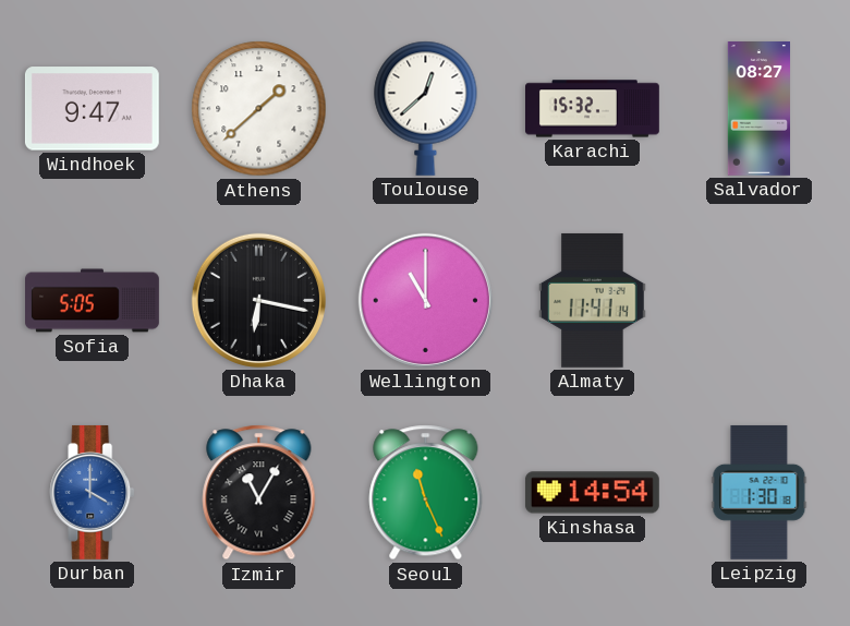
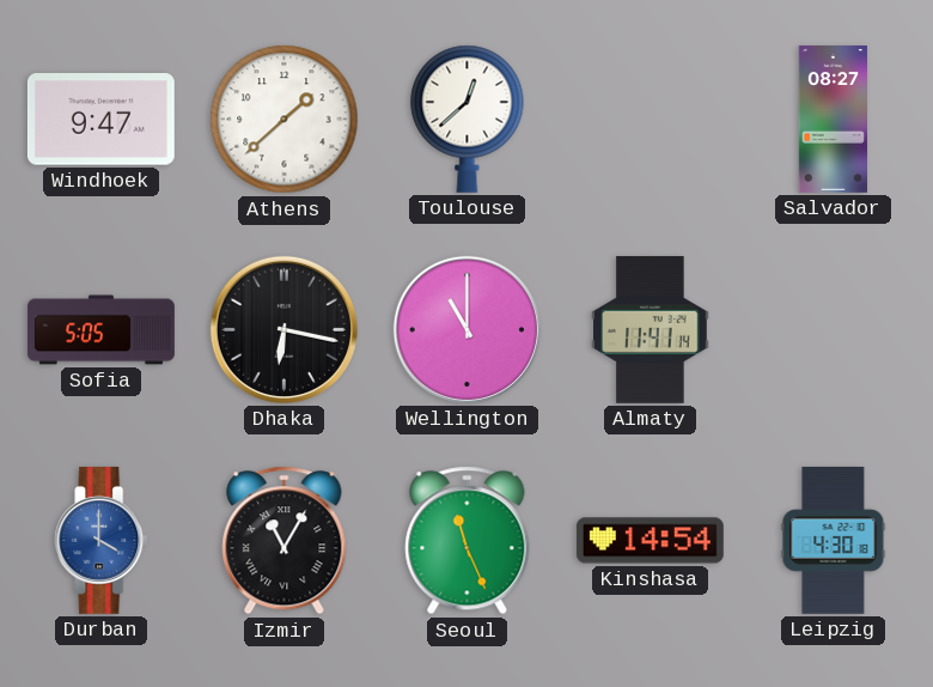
Karachi: 15:32 -> none
Leipzig: 1:30 -> 4:30
